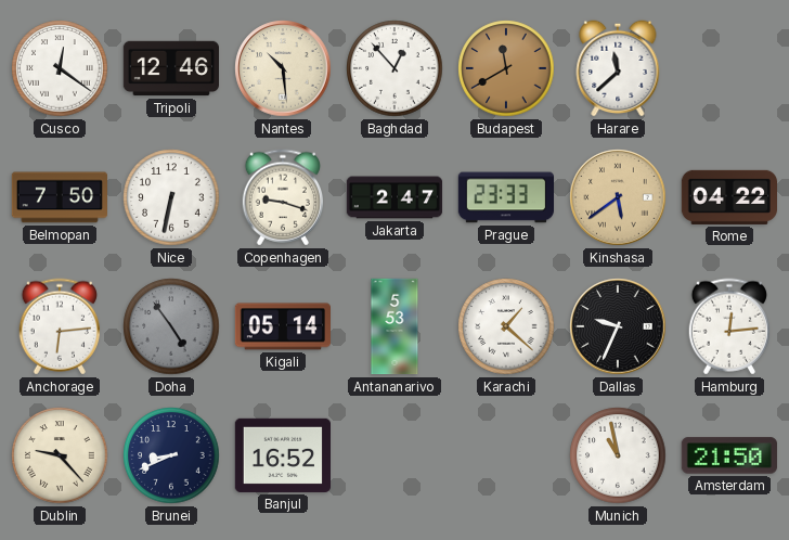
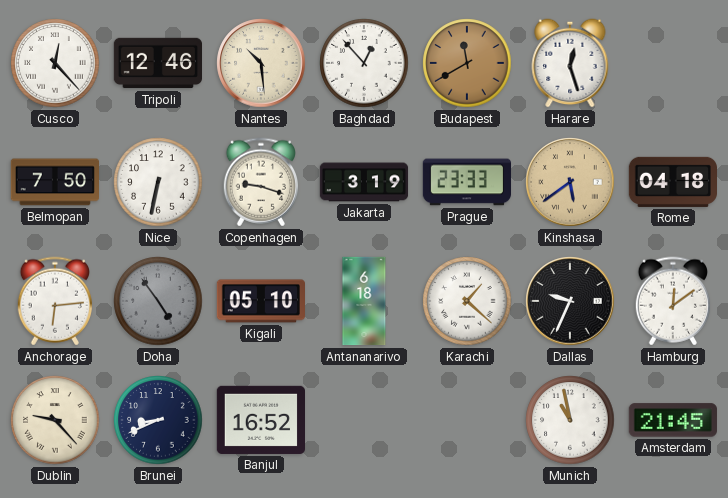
Cusco: 12:21 -> 12:23
Harare: 11:38 -> 12:27
Jakarta: 2:47 -> 3:19
Rome: 04:22 -> 04:18
Kigali: 05:14 -> 05:10
Antananarivo: 5:53 -> 6:18
Hamburg: 12:14 -> 12:09
Amsterdam: 21:50 -> 21:45
